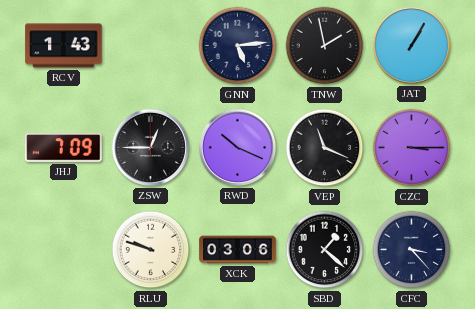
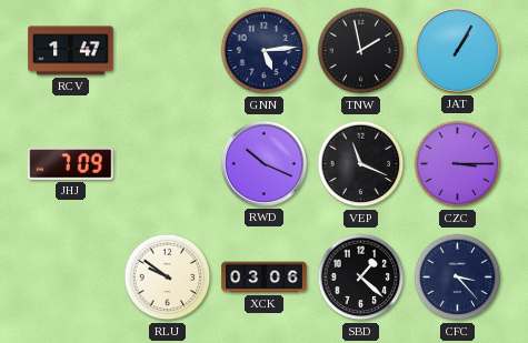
RCV: 1:43 -> 1:47
ZSW: 12:45 -> none
RLU: 9:48 -> 9:51
